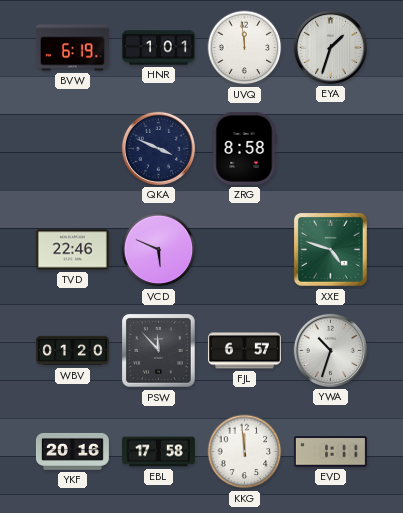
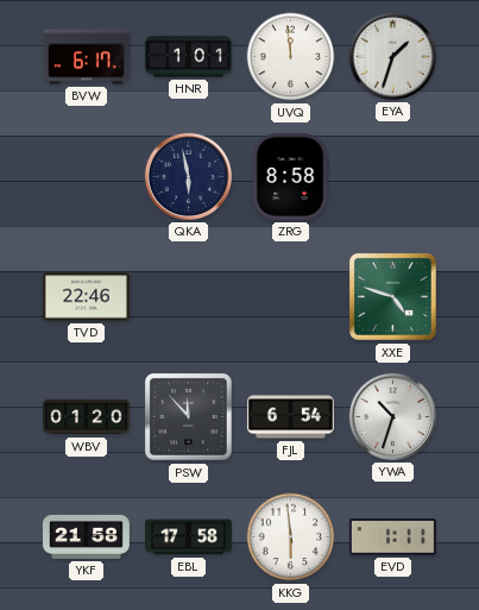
BVW: 6:19 -> 6:17
QKA: 3:49 -> 5:58
VCD: 5:49 -> none
FJL: 6:57 -> 6:54
YKF: 20:16 -> 21:58
KKG: 11:59 -> 5:59
